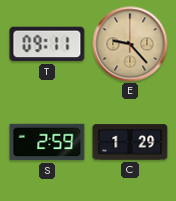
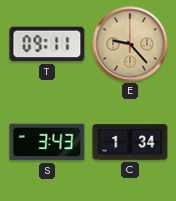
S: 2:59 -> 3:43
C: 1:29 -> 1:34
